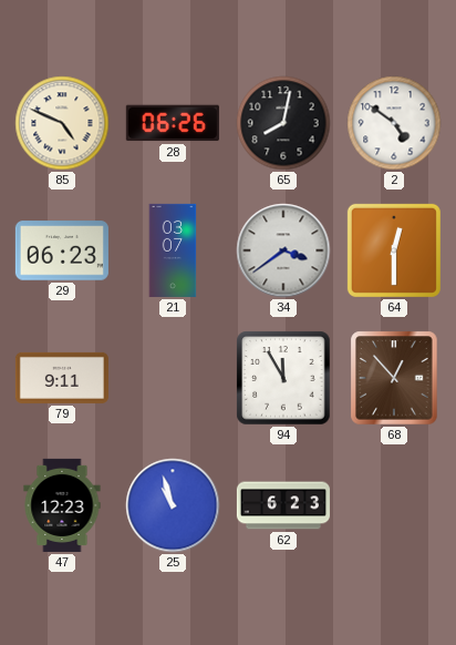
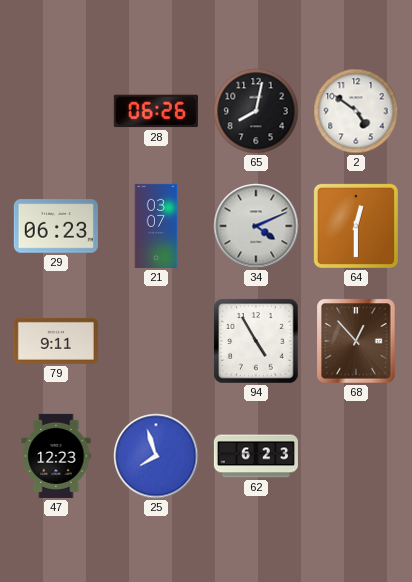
85: 4:49 -> none
34: 3:39 -> 4:11
94: 11:55 -> 4:55
25: 10:57 -> 7:57
